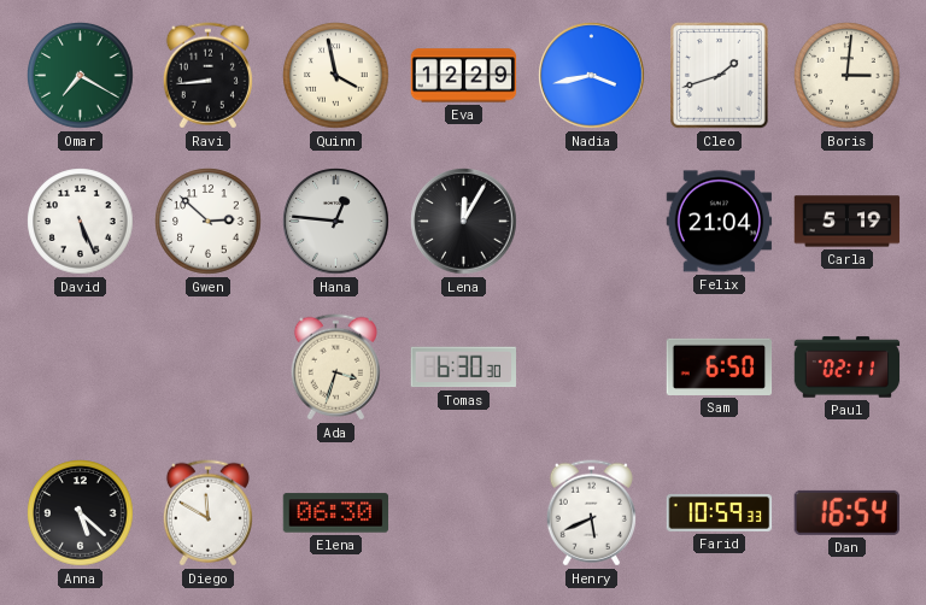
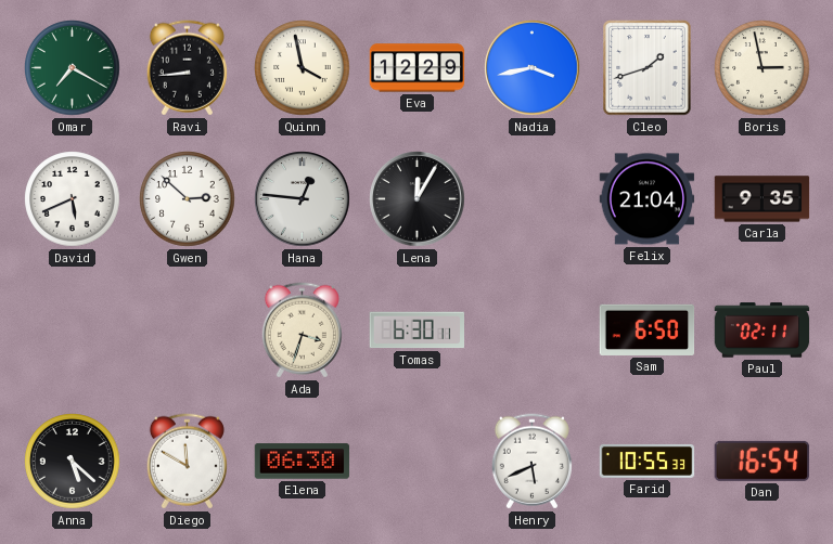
Boris: 3:01 -> 2:58
David: 5:26 -> 5:41
Carla: 5:19 -> 9:35
Tomas: 6:30:30 -> 6:30:11
Farid: 10:59 -> 10:55
